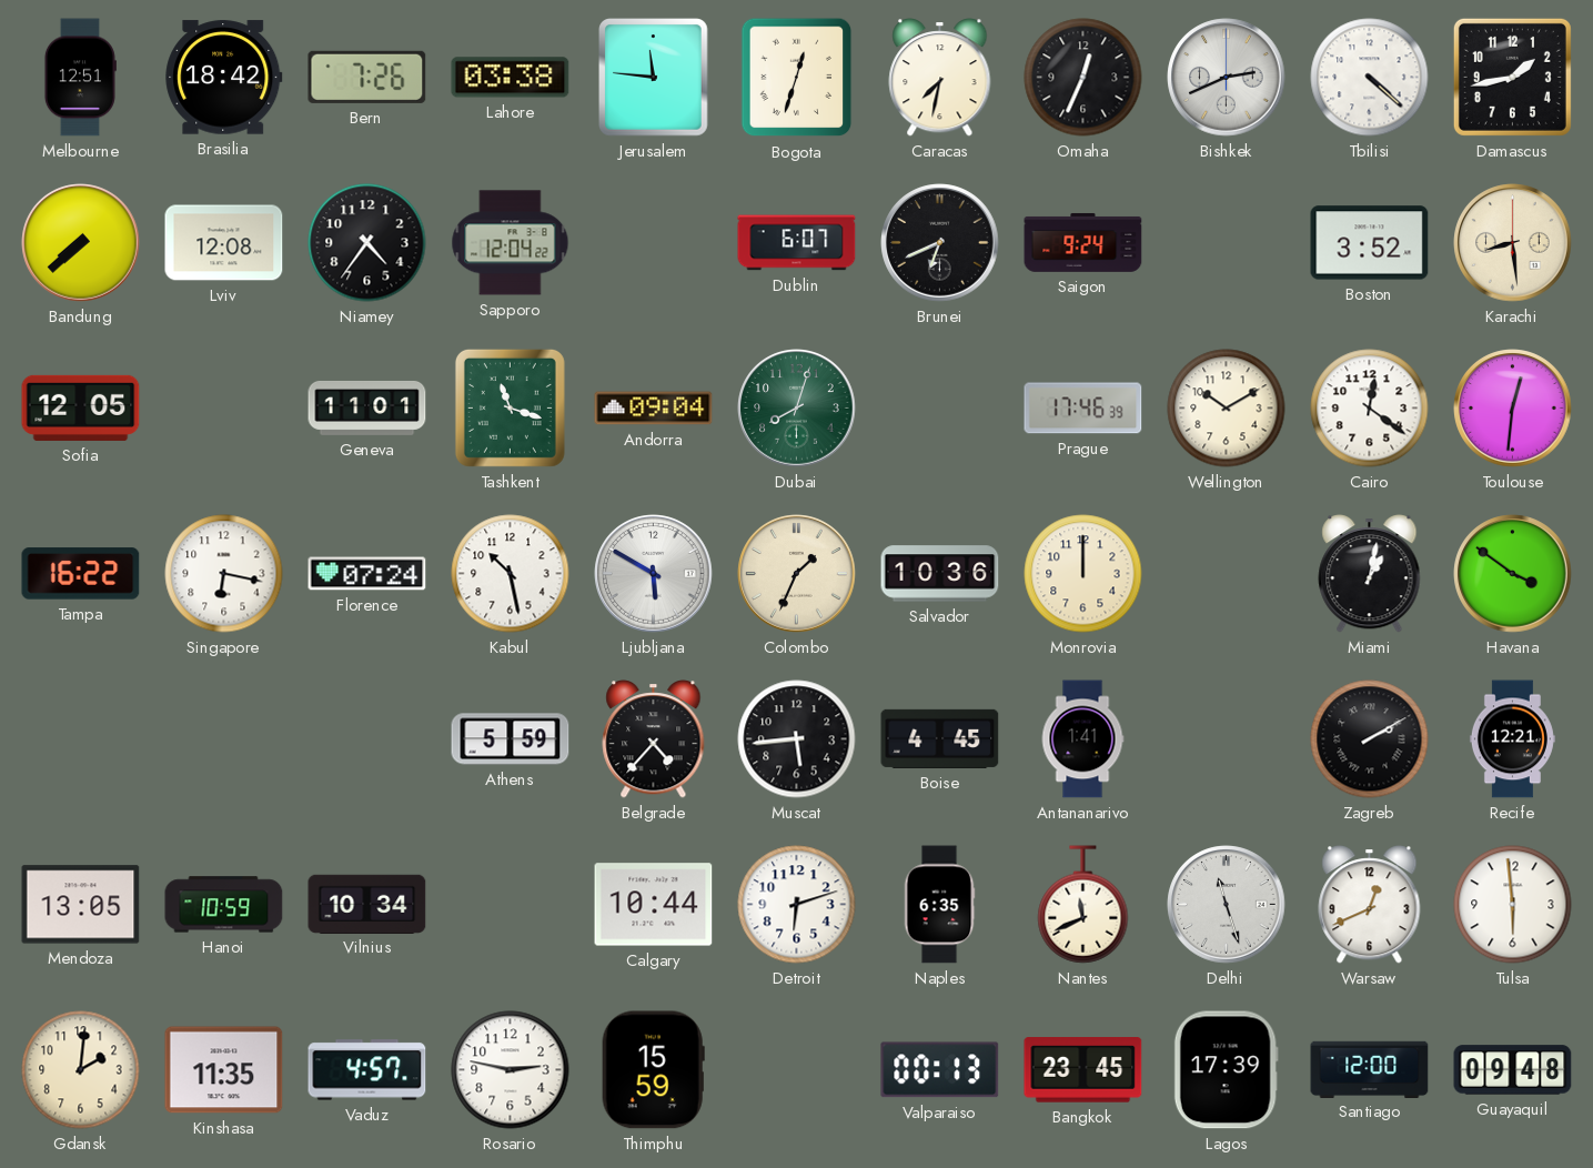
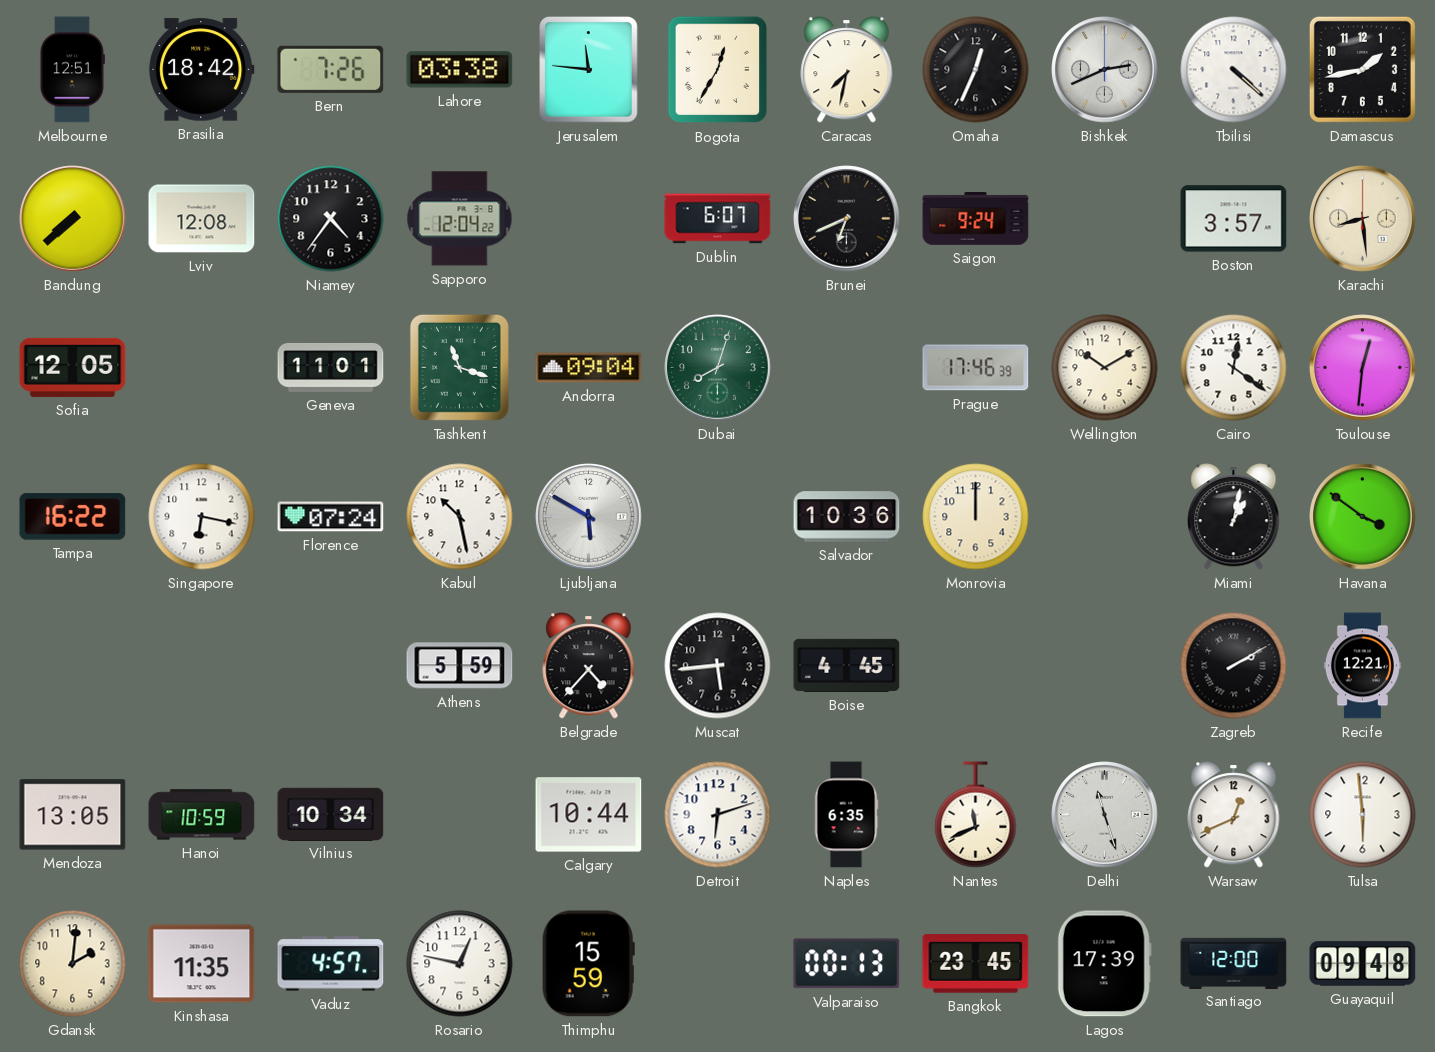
Bogota: 12:33 -> 12:35
Boston: 3:52 -> 3:57
Colombo: 1:34 -> none
Antananarivo: 1:41 -> none
Rosario: 2:47 -> 12:47
